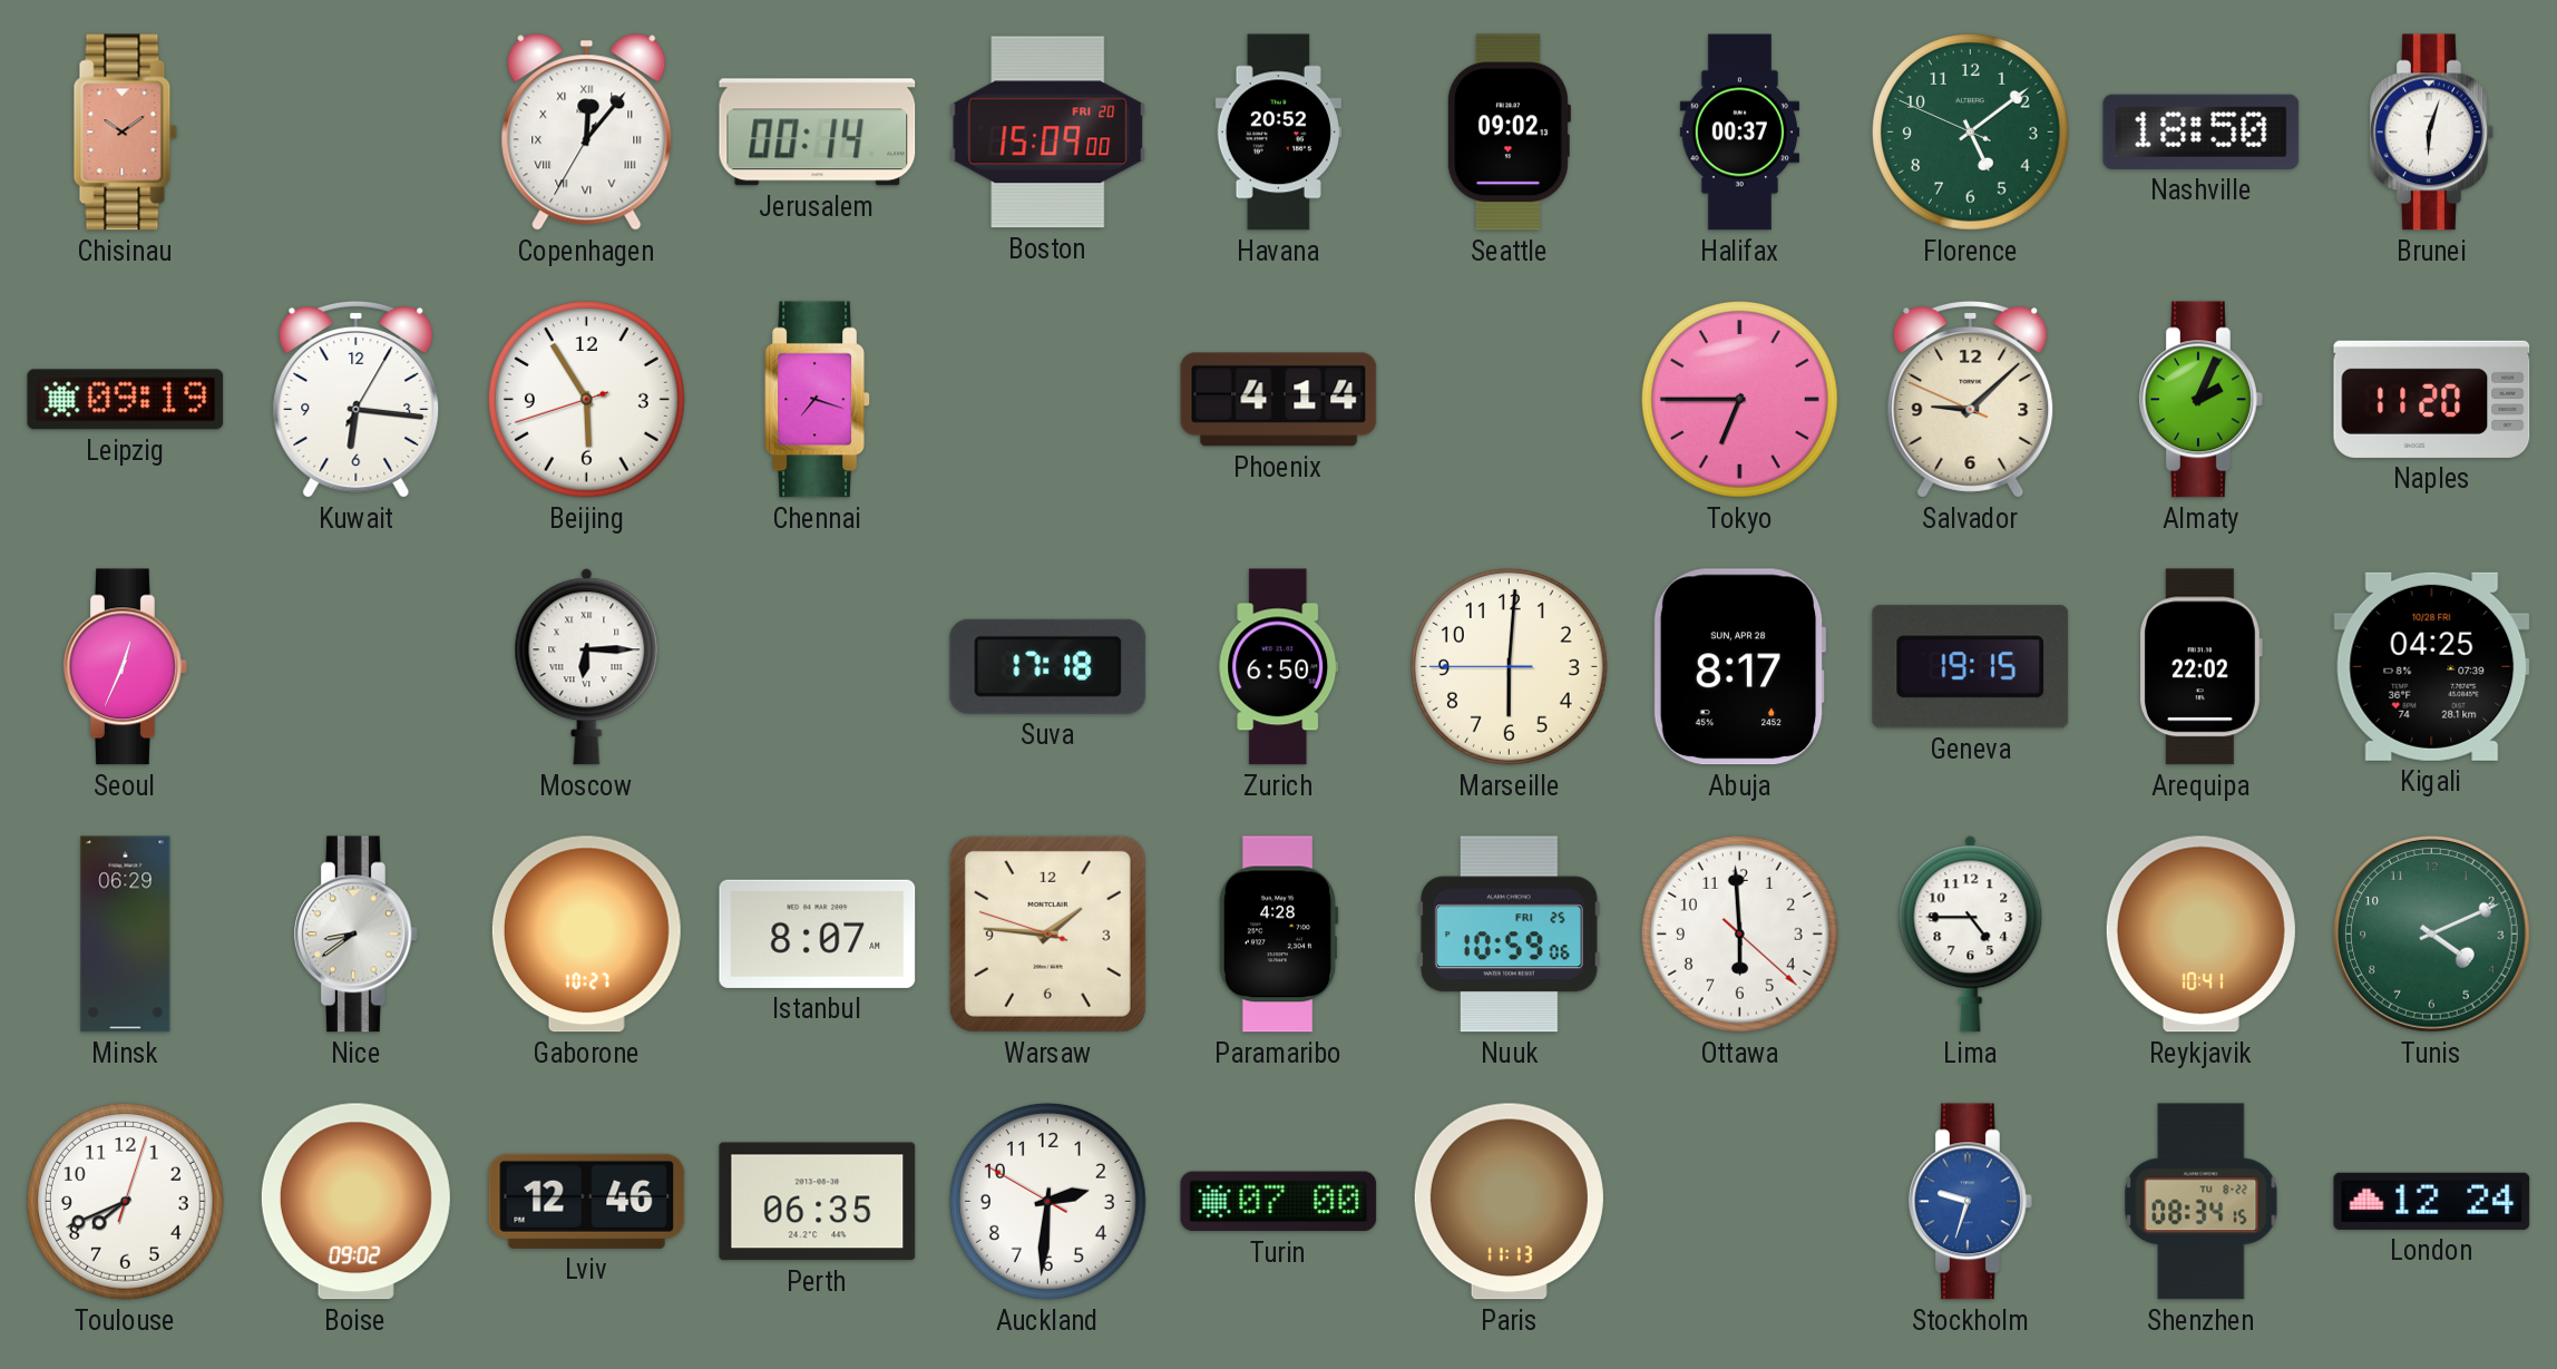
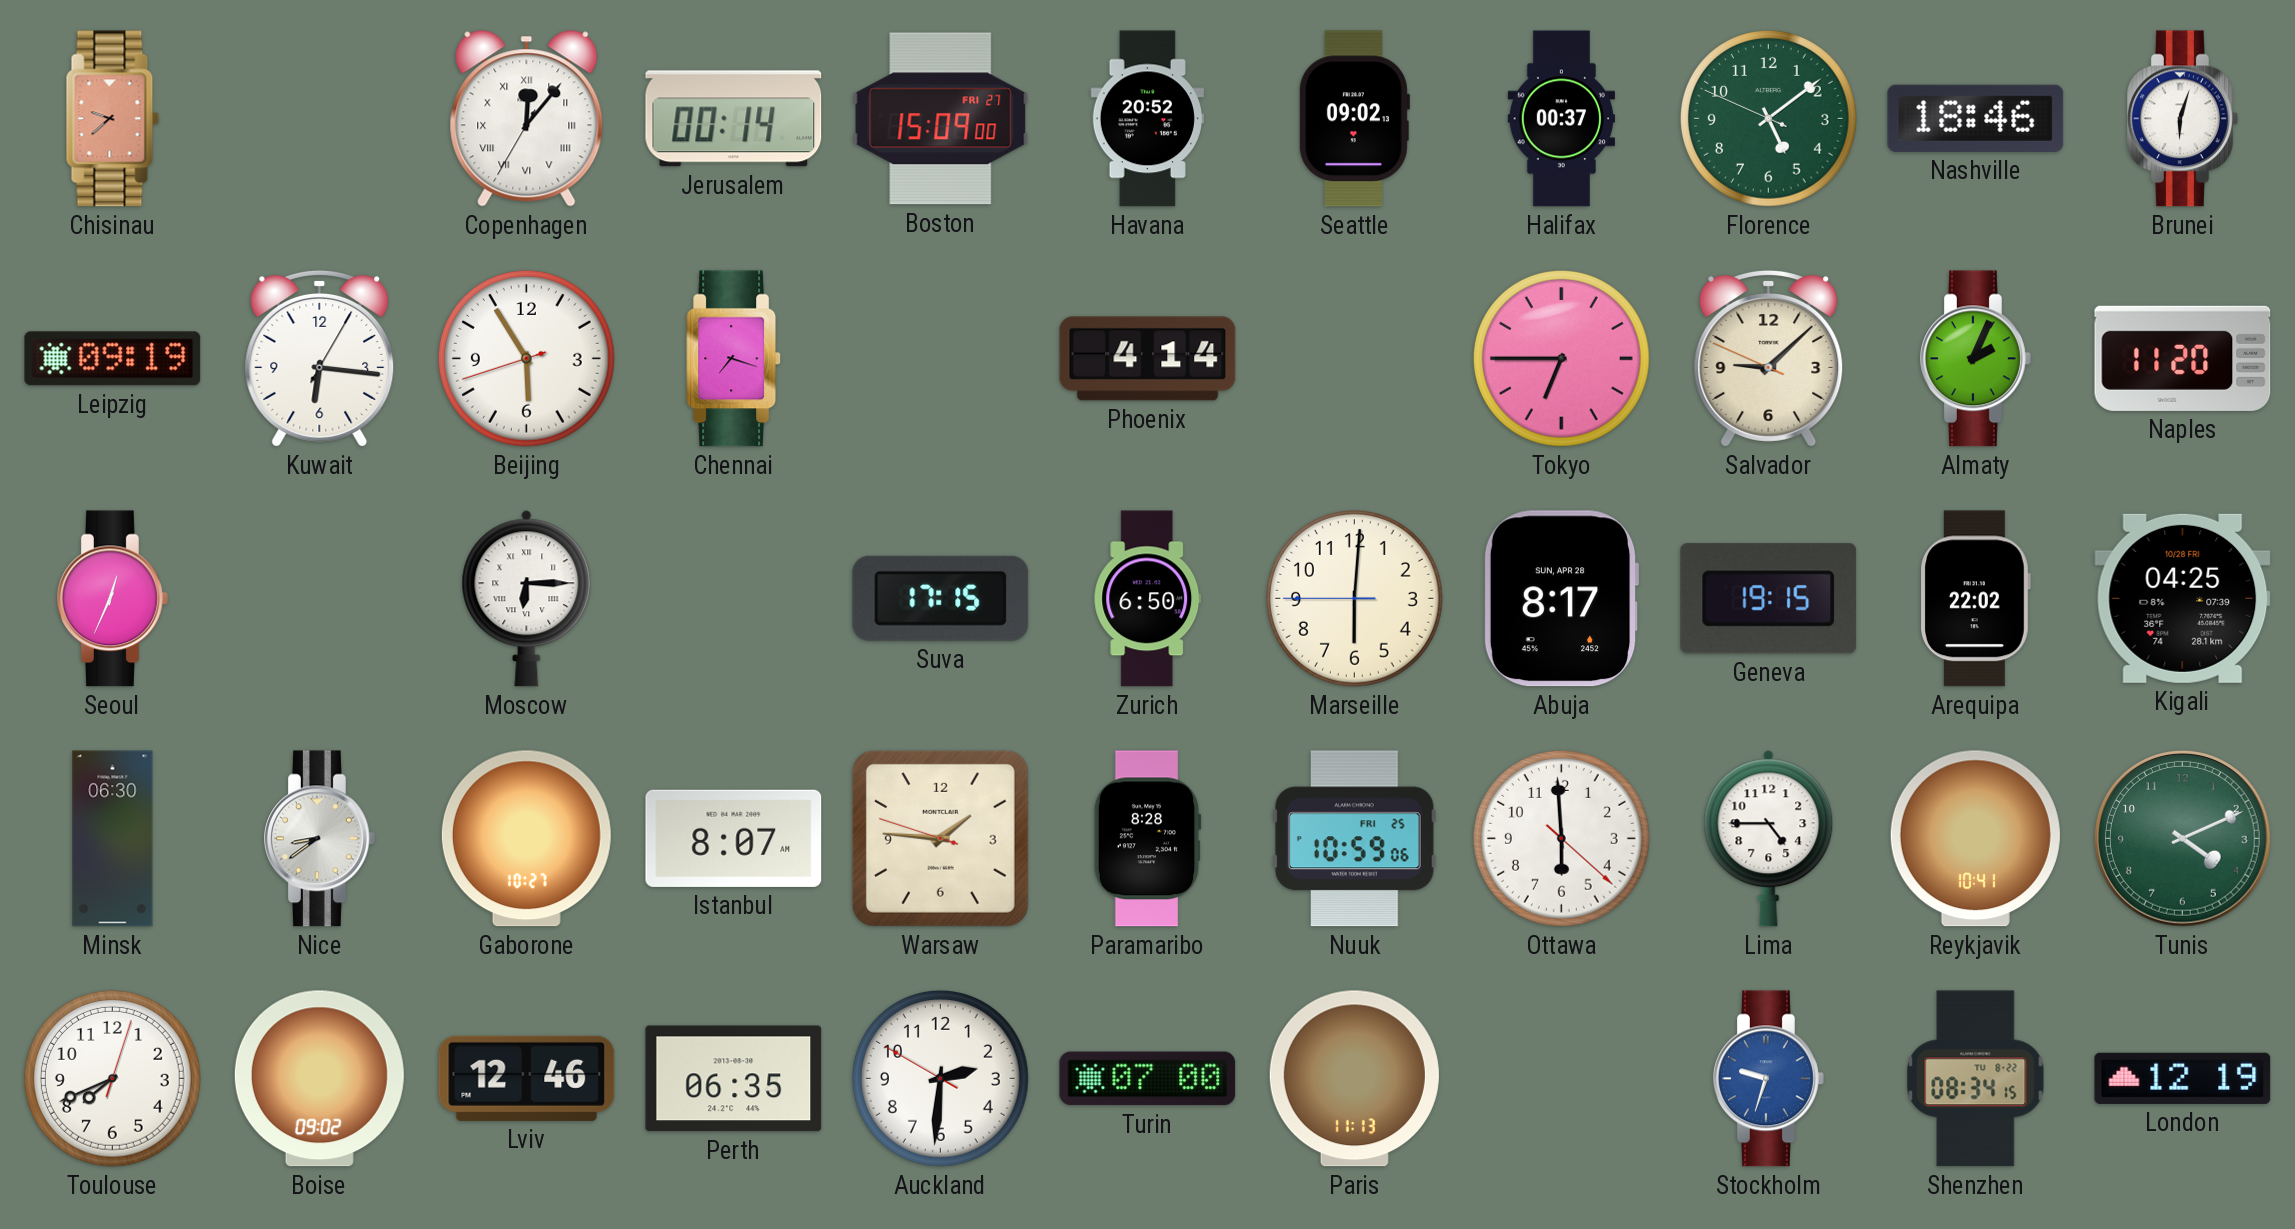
Chisinau: 10:09 -> 9:38
Boston date: FRI 20 -> FRI 27
Nashville: 18:50 -> 18:46
Suva: 17:18 -> 17:15
Minsk: 06:29 -> 06:30
Paramaribo: 4:28 -> 8:28
London: 12:24 -> 12:19
